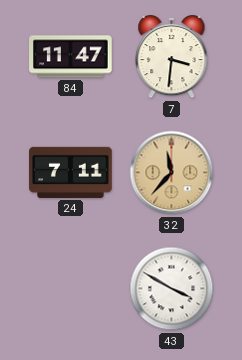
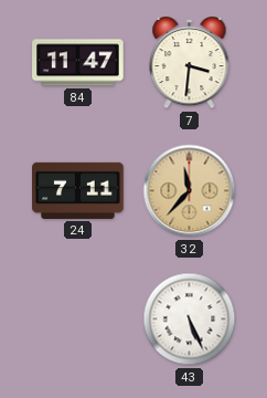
43: 3:50 -> 5:26
